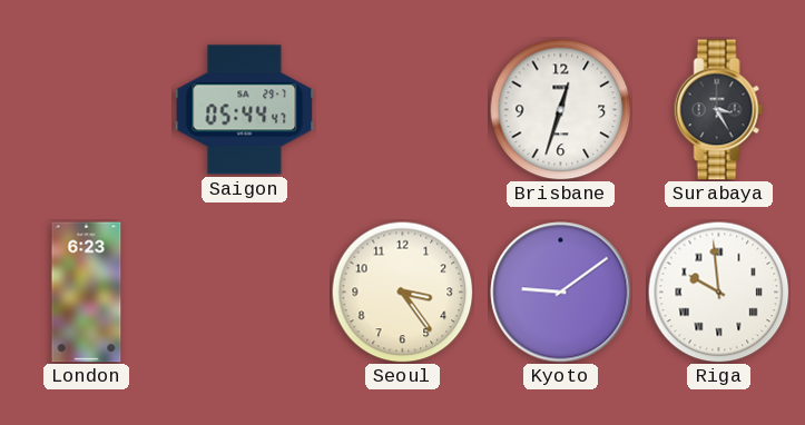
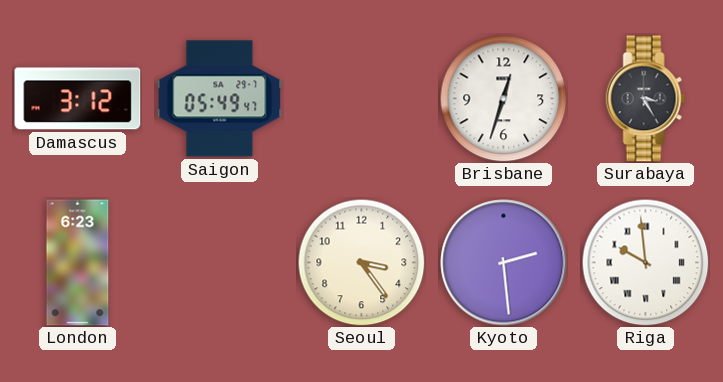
Damascus: none -> 3:12
Saigon: 05:44 -> 05:49
Kyoto: 9:09 -> 2:29
